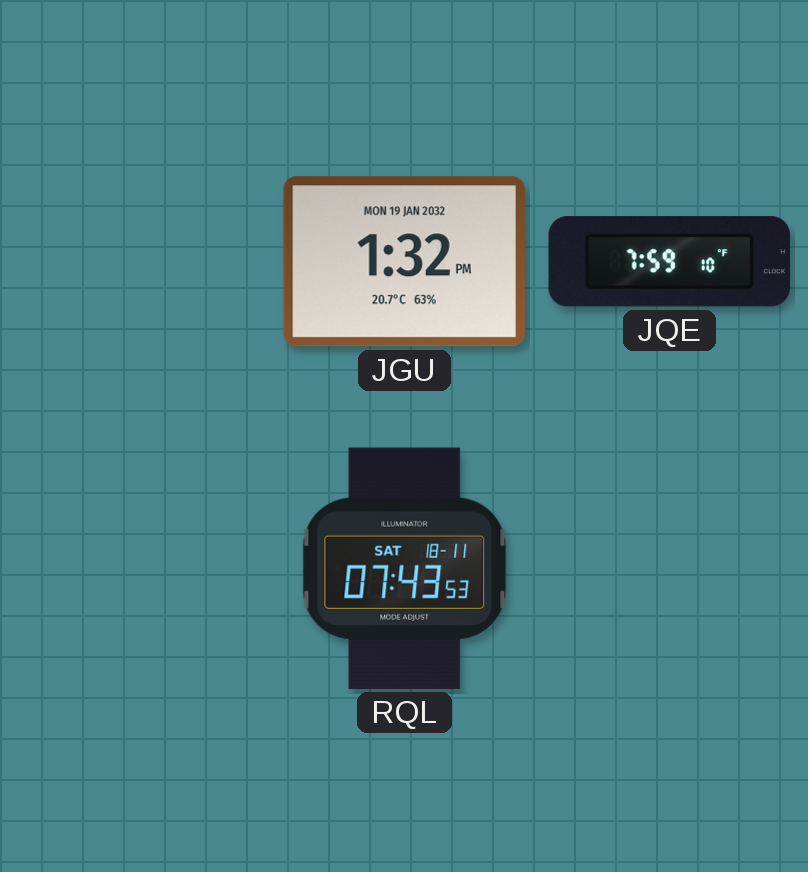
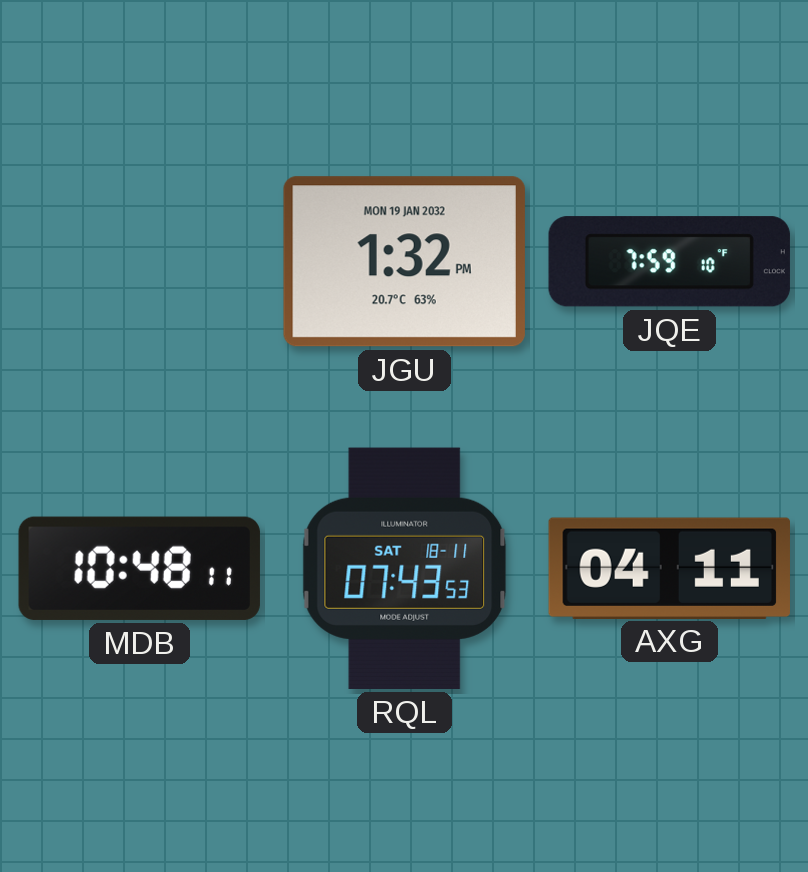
MDB: none -> 10:48
AXG: none -> 04:11
